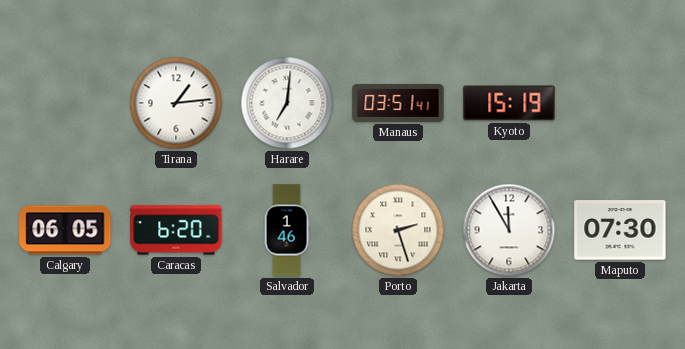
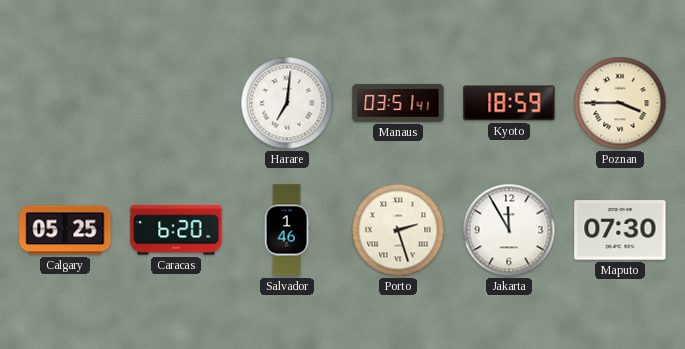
Tirana: 1:14 -> none
Kyoto: 15:19 -> 18:59
Poznan: none -> 3:45
Calgary: 06:05 -> 05:25
